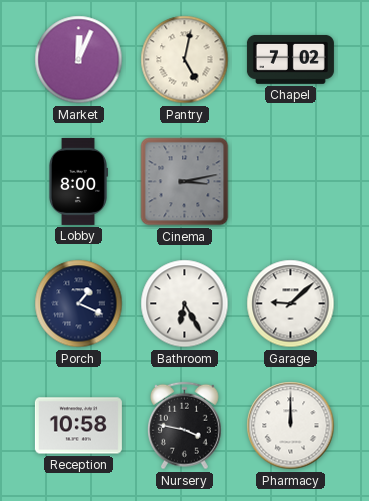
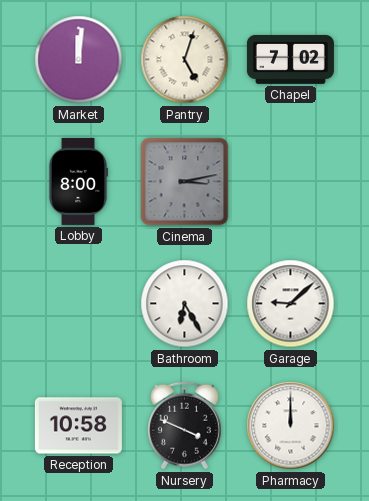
Market: 12:04 -> 12:01
Pantry: 5:02 -> 5:03
Porch: 1:19 -> none
Nursery: 3:47 -> 3:49
